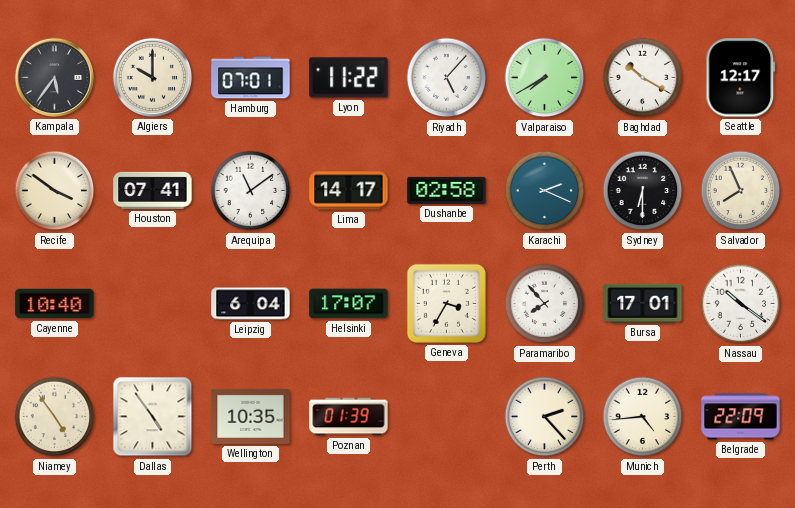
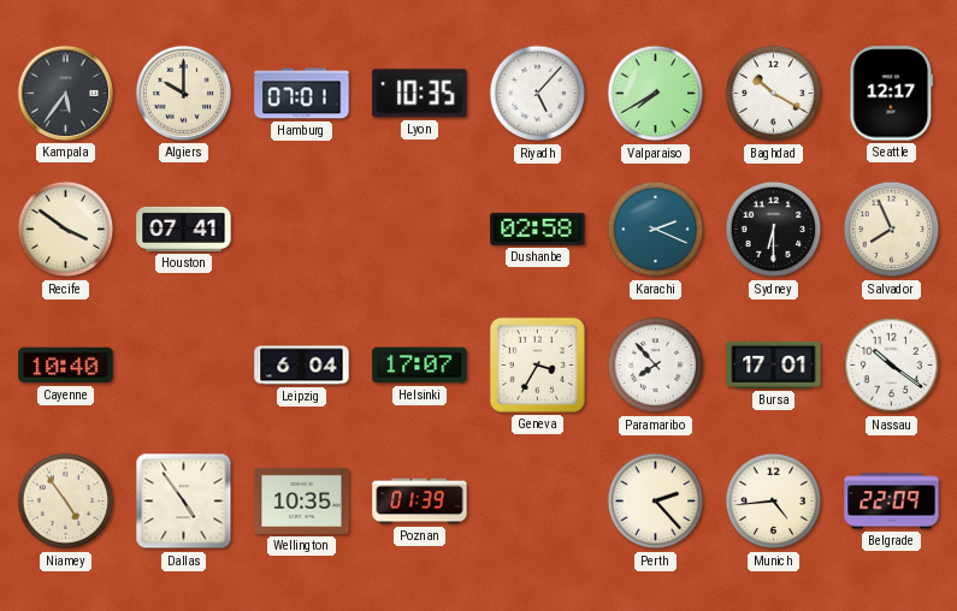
Lyon: 11:22 -> 10:35
Arequipa: 11:09 -> none
Lima: 14:17 -> none
